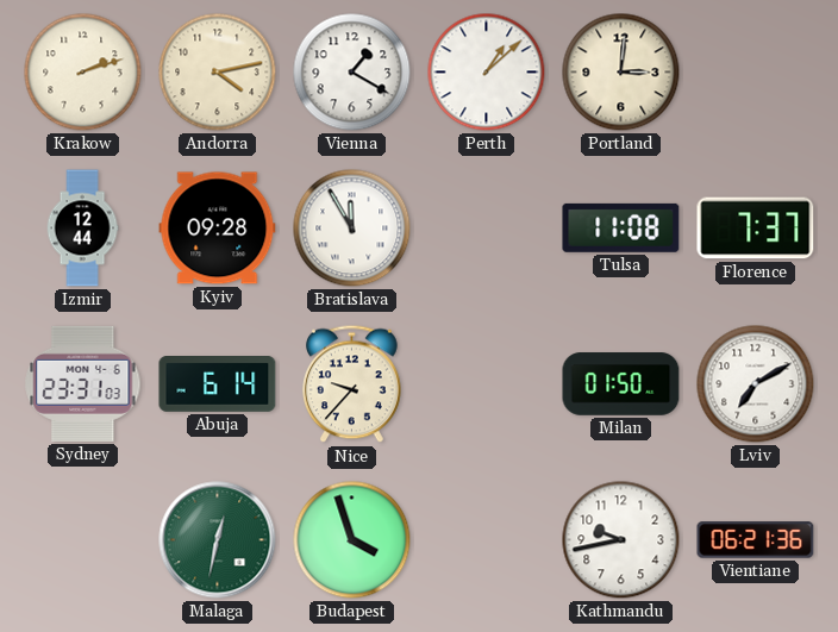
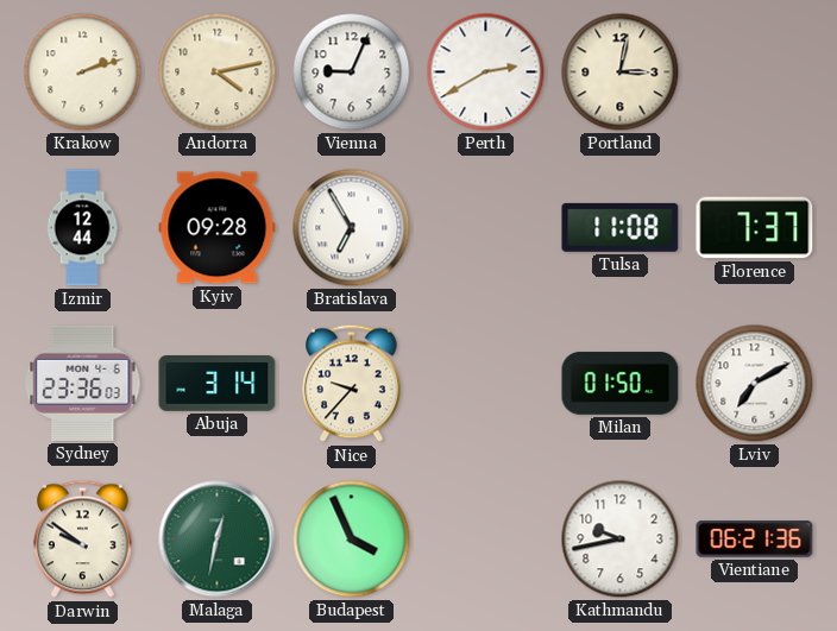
Vienna: 1:20 -> 9:04
Perth: 1:08 -> 2:40
Portland: 3:01 -> 3:02
Bratislava: 11:55 -> 6:55
Sydney: 23:31 -> 23:36
Abuja: 6:14 -> 3:14
Darwin: none -> 9:51
Budapest: 3:57 -> 3:56
